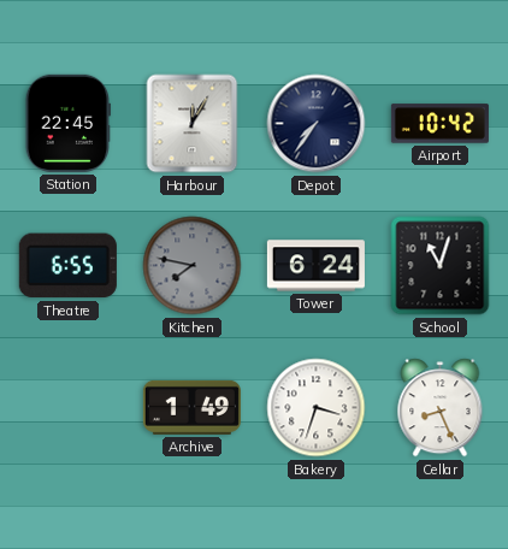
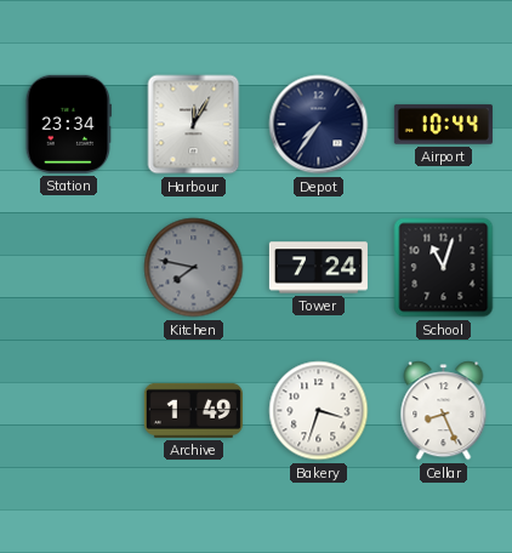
Station: 22:45 -> 23:34
Airport: 10:42 -> 10:44
Theatre: 6:55 -> none
Tower: 6:24 -> 7:24
